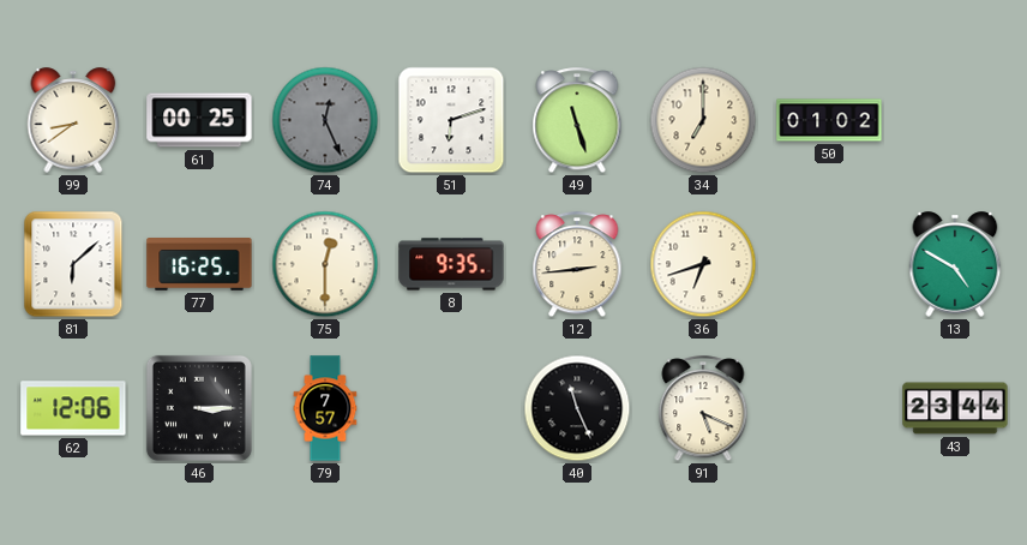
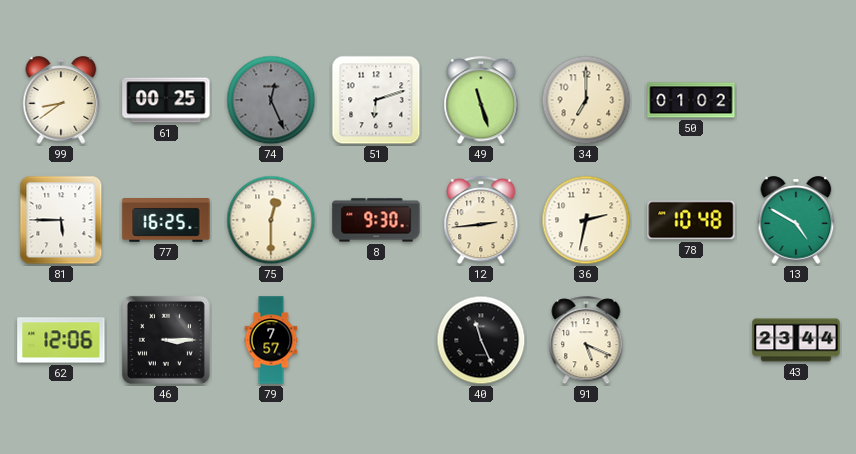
81: 6:08 -> 5:45
8: 9:35 -> 9:30
36: 6:42 -> 2:32
78: none -> 10:48
